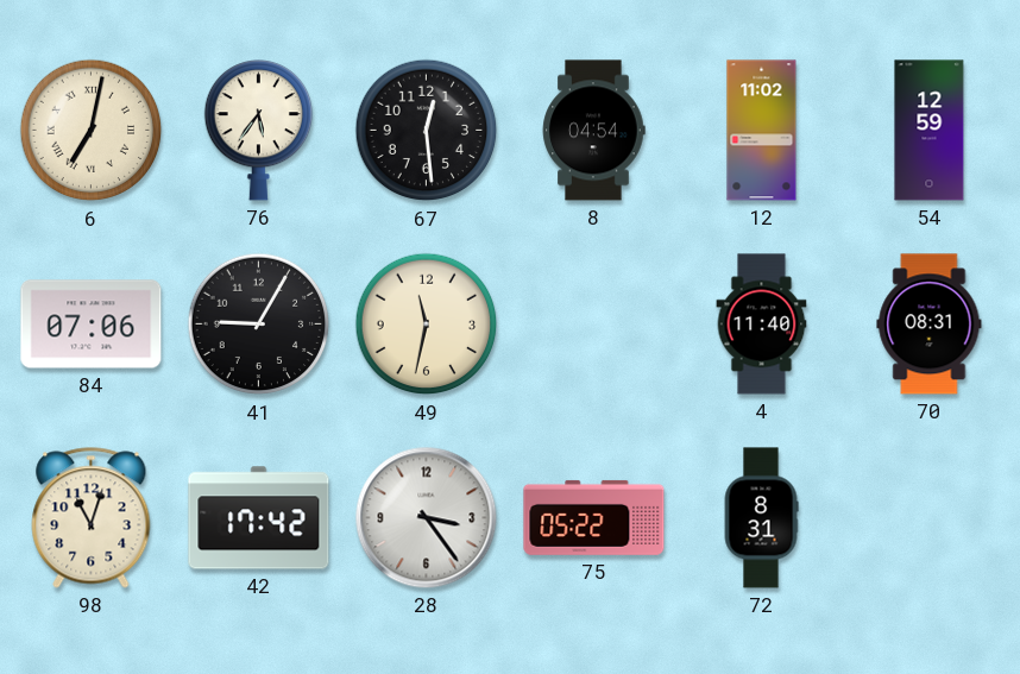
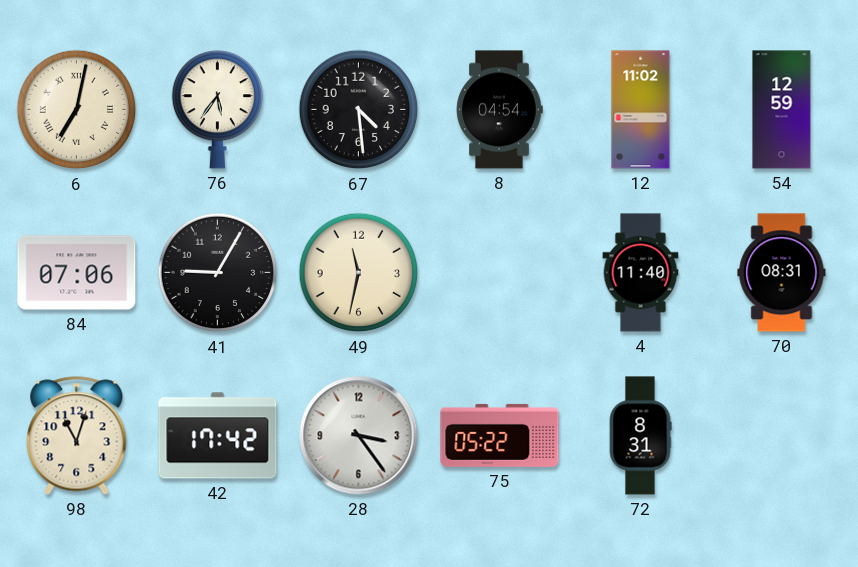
67: 12:29 -> 4:29
